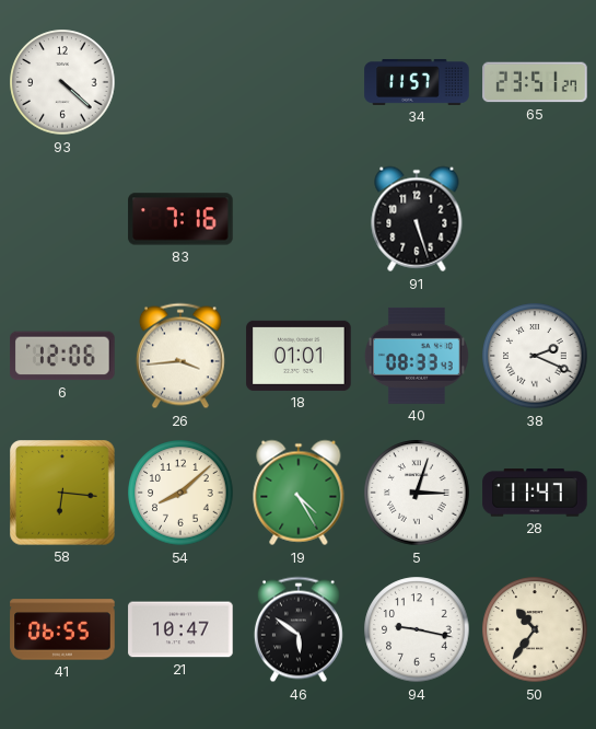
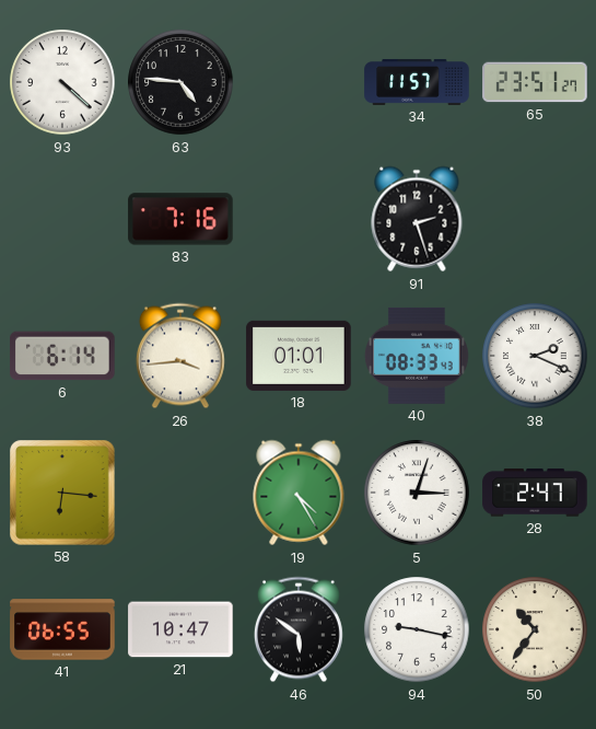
63: none -> 4:46
91: 5:27 -> 2:27
6: 12:06 -> 6:14
54: 8:08 -> none
28: 11:47 -> 2:47
